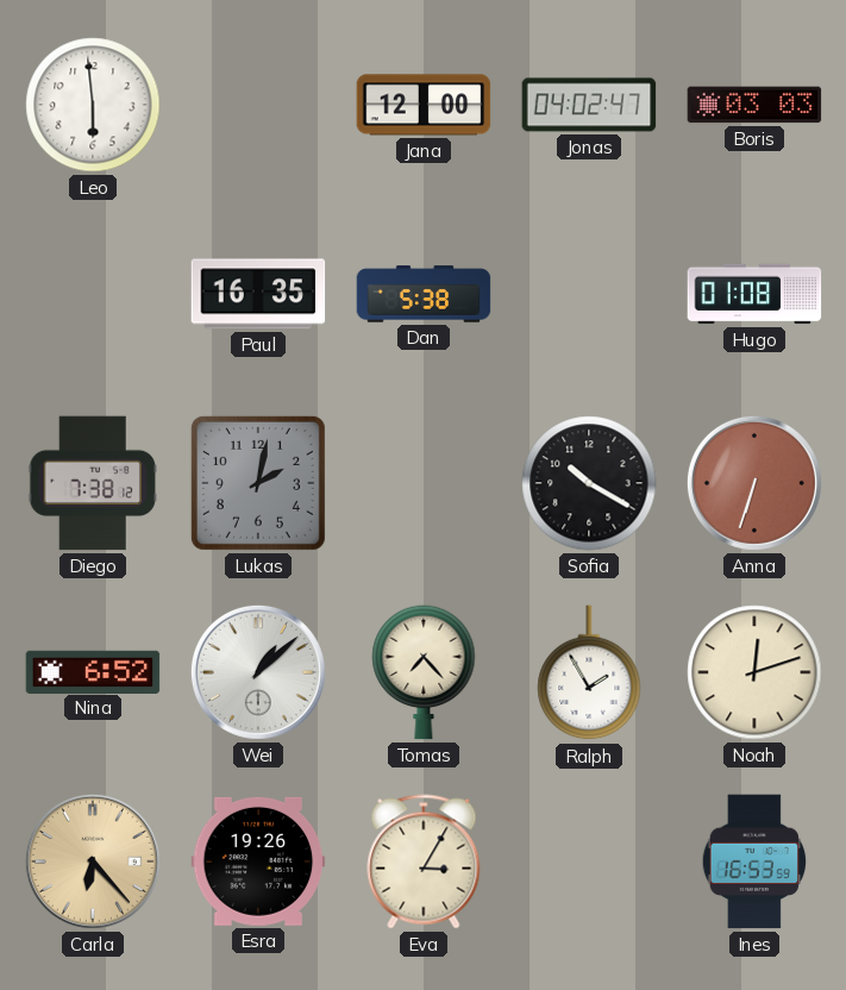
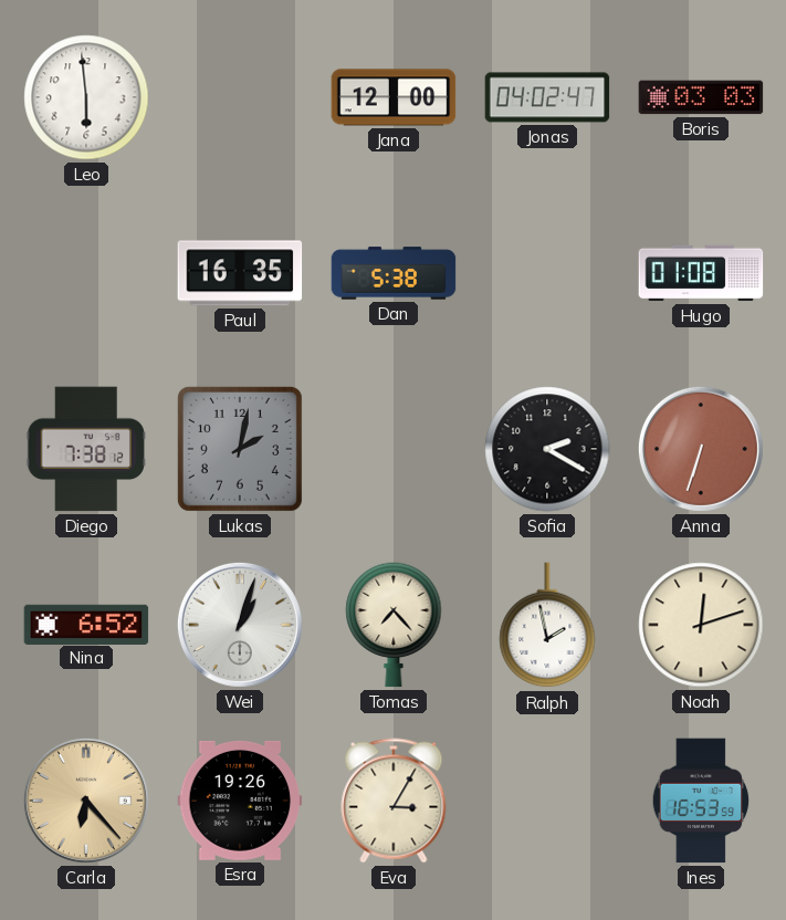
Sofia: 10:20 -> 2:20
Wei: 1:08 -> 1:03
Ralph: 1:55 -> 1:58
